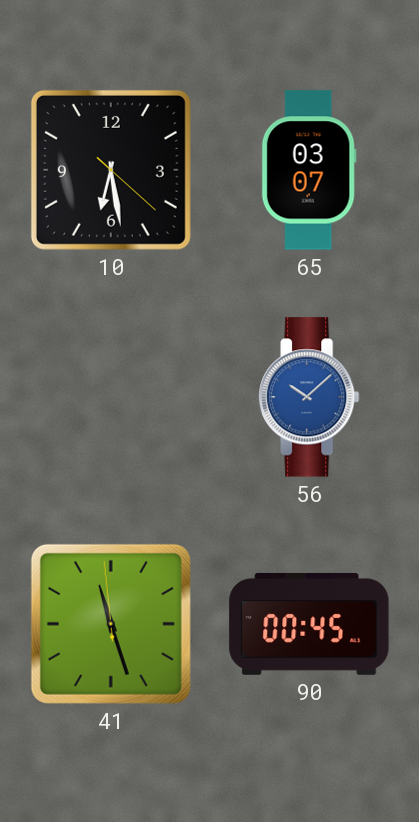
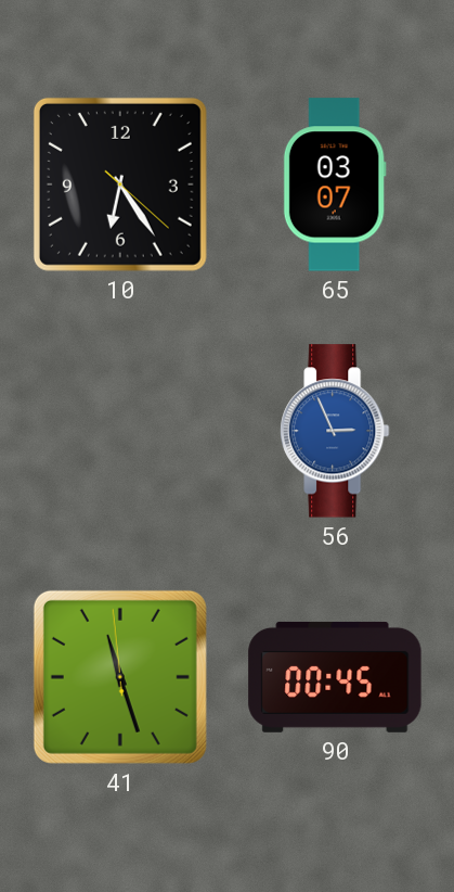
10: 6:28 -> 6:24
56: 10:08 -> 2:56
